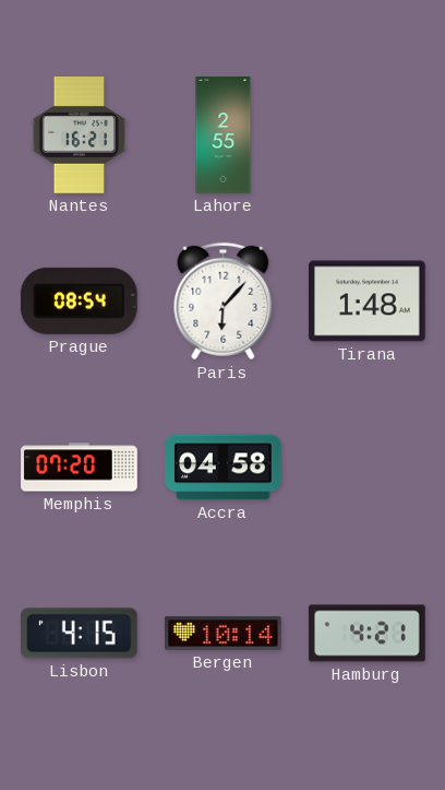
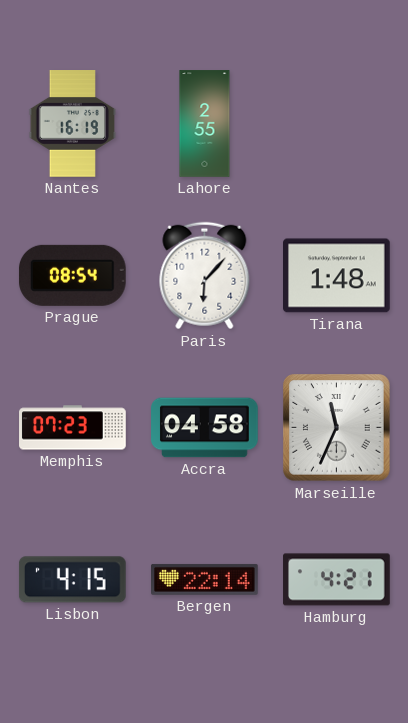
Nantes: 16:21 -> 16:19
Memphis: 07:20 -> 07:23
Marseille: none -> 11:34
Bergen: 10:14 -> 22:14
